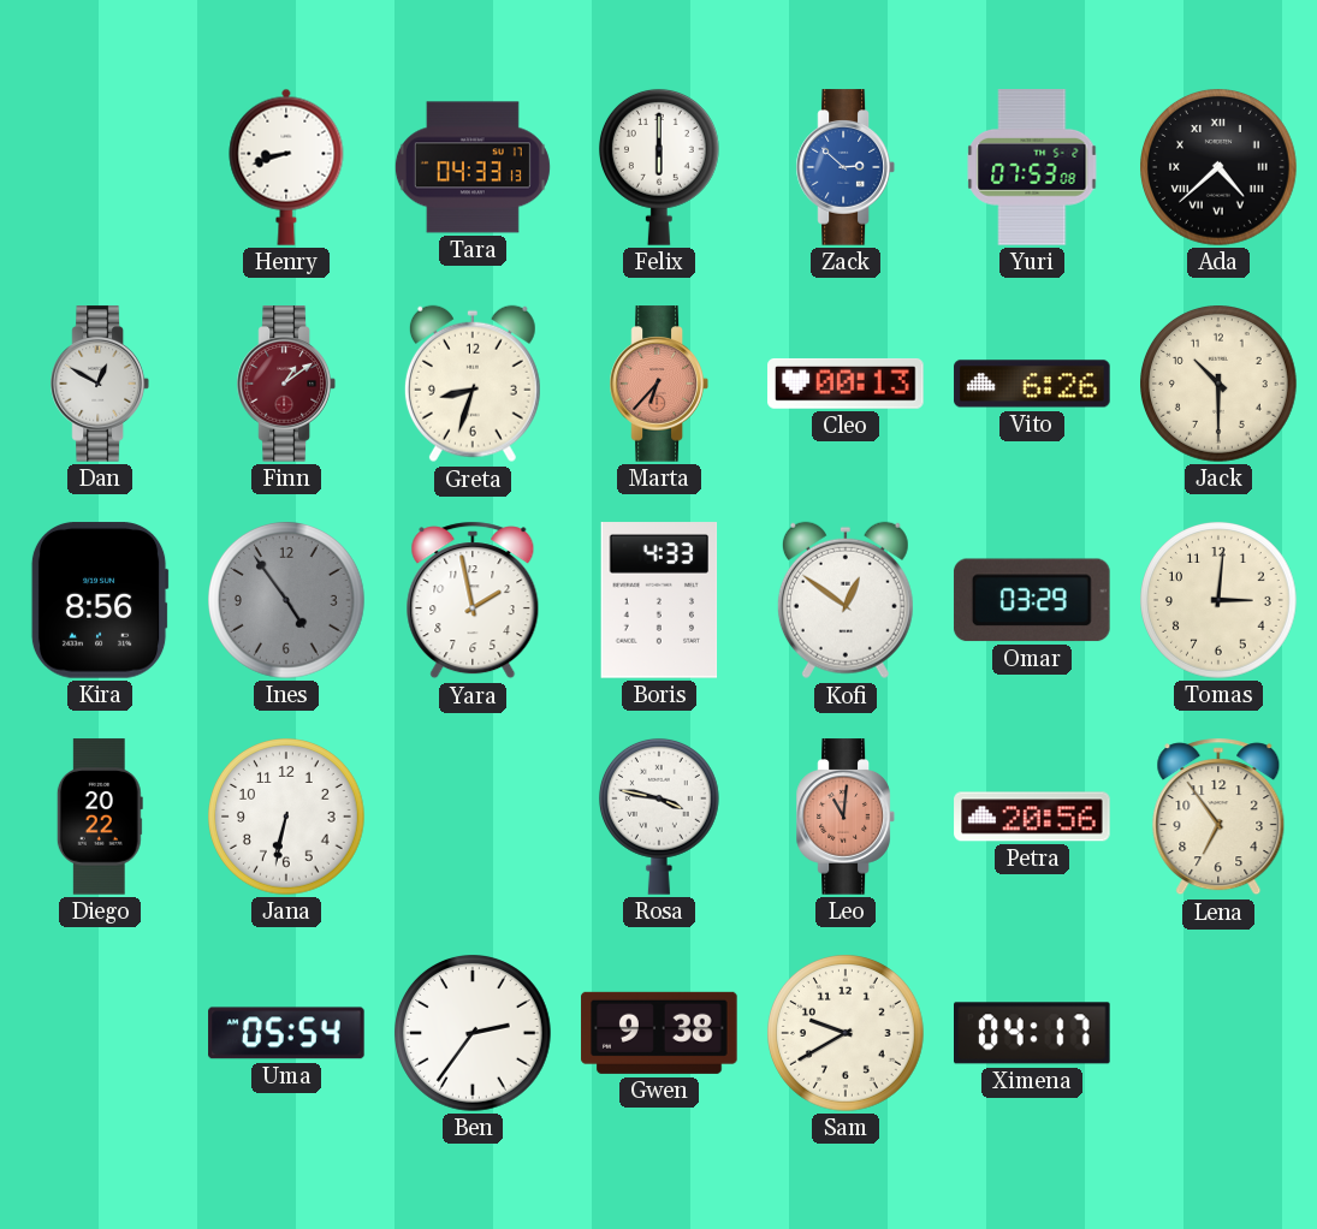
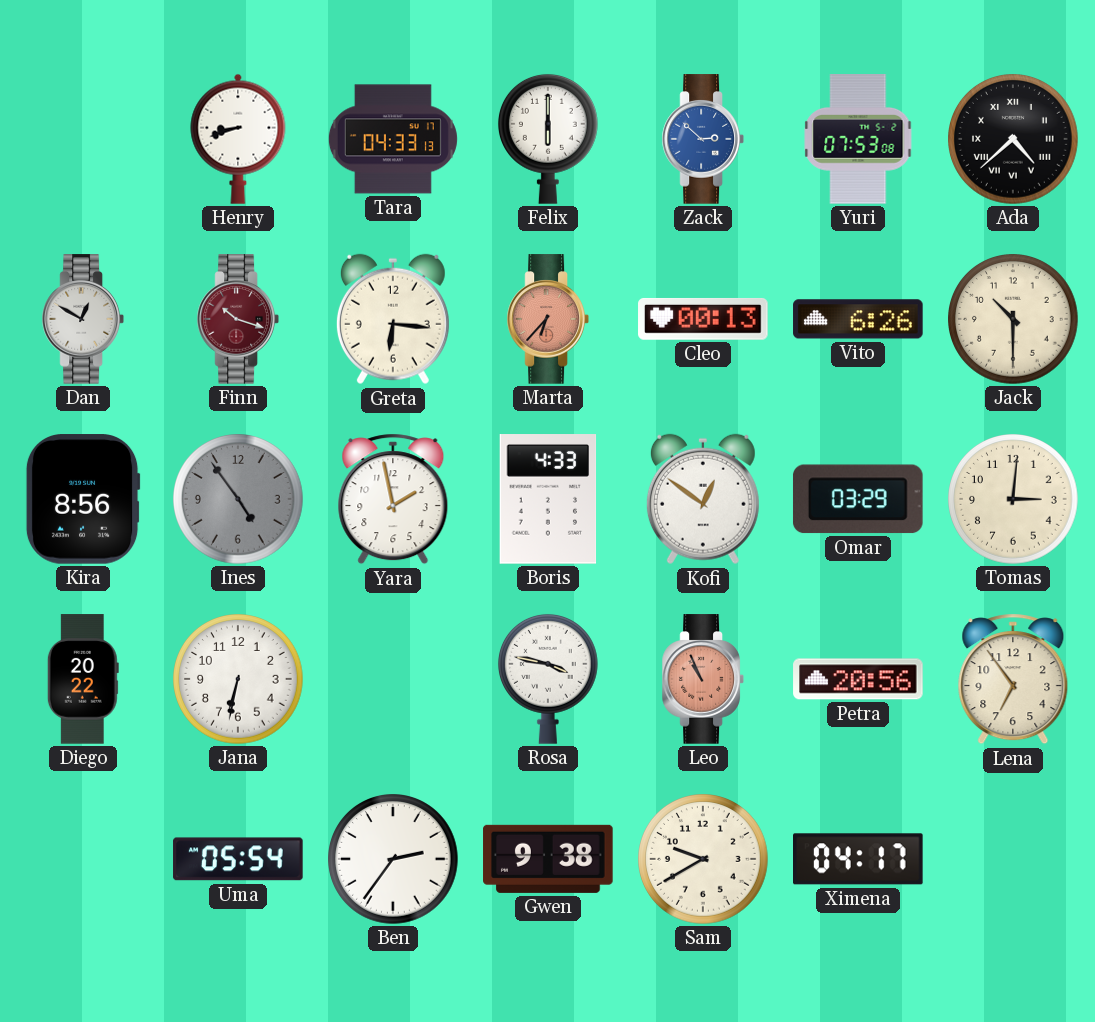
Finn: 1:09 -> 10:18
Greta: 8:33 -> 6:16
Leo: 11:01 -> 10:56
